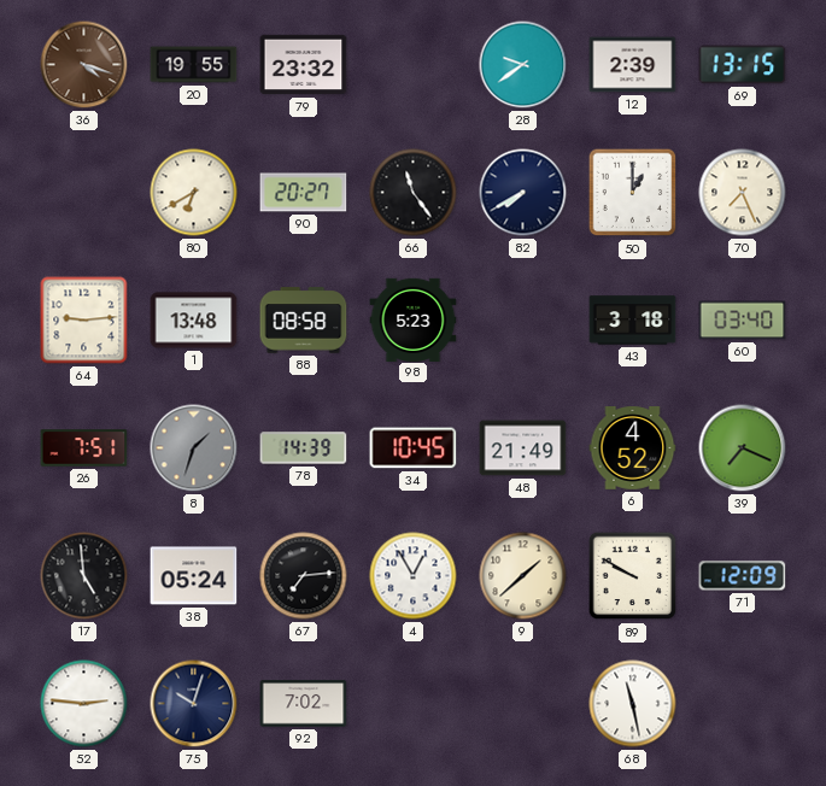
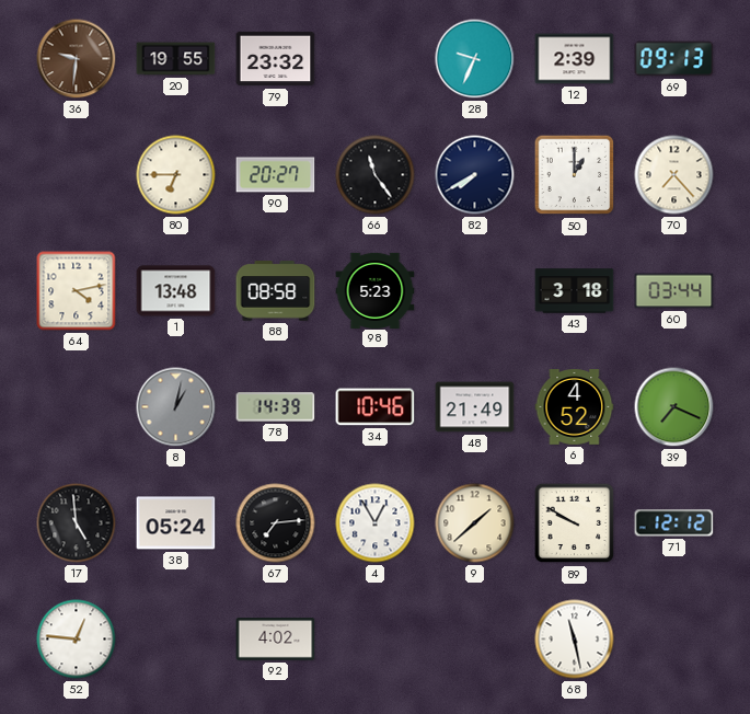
36: 4:18 -> 9:31
28: 9:39 -> 9:34
69: 13:15 -> 09:13
80: 6:40 -> 6:45
70: 7:26 -> 7:23
64: 9:14 -> 4:13
60: 03:40 -> 03:44
26: 7:51 -> none
8: 1:33 -> 1:02
34: 10:45 -> 10:46
71: 12:09 -> 12:12
52: 2:46 -> 12:46
75: 10:03 -> none
92: 7:02 -> 4:02
